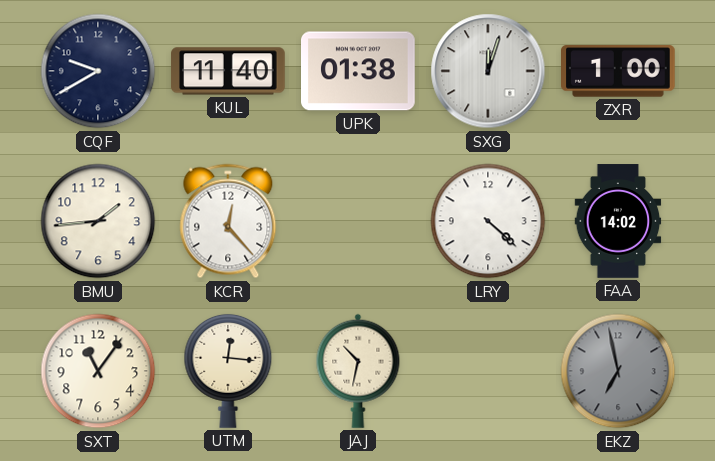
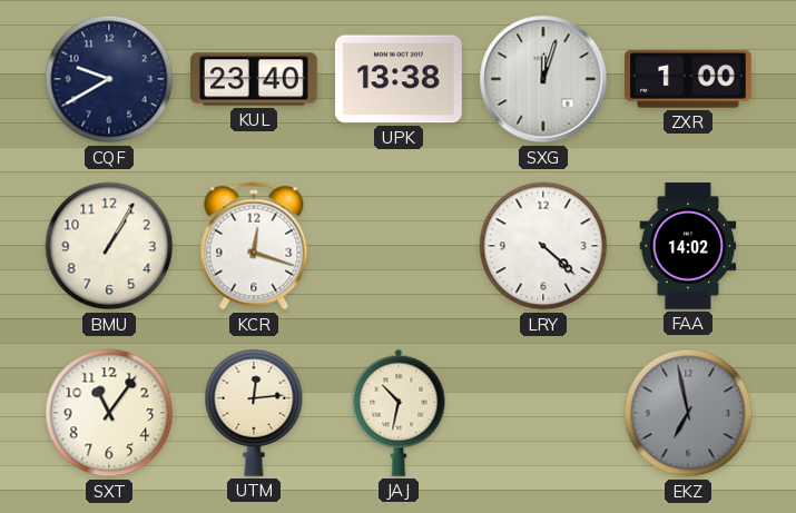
KUL: 11:40 -> 23:40
UPK: 01:38 -> 13:38
BMU: 1:44 -> 1:05
KCR: 12:23 -> 12:18
UTM: 12:16 -> 12:14
